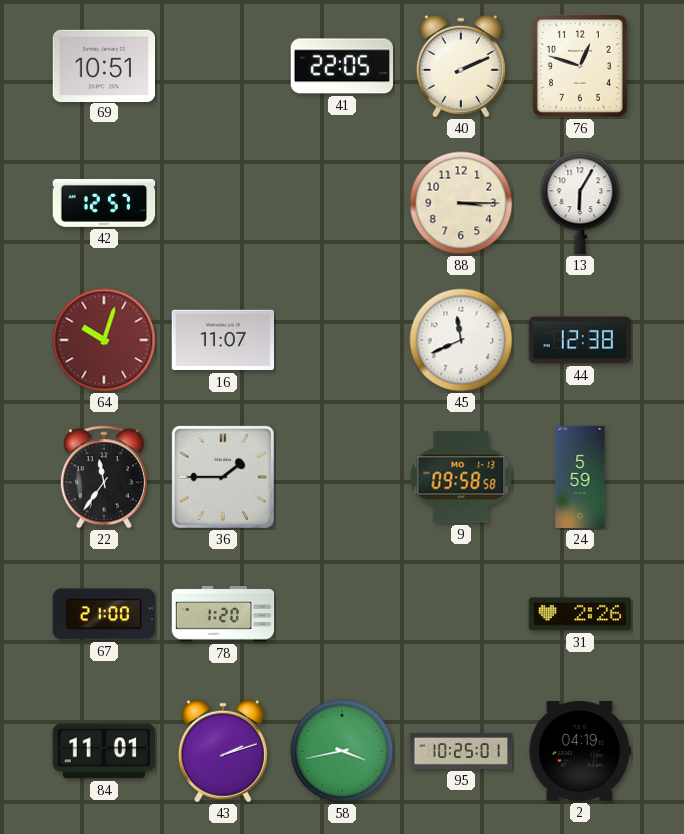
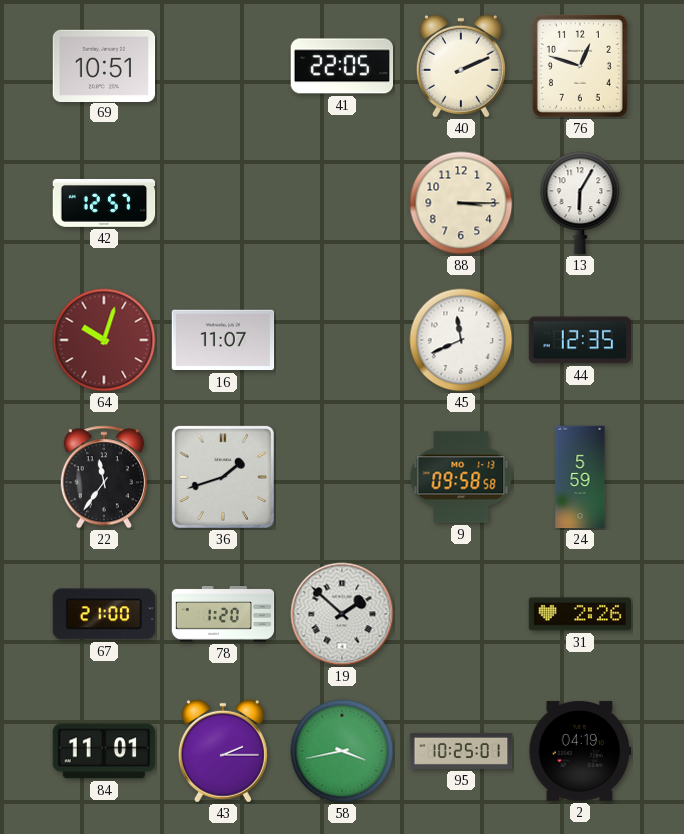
44: 12:38 -> 12:35
36: 1:45 -> 1:42
19: none -> 1:52
43: 2:12 -> 2:15
